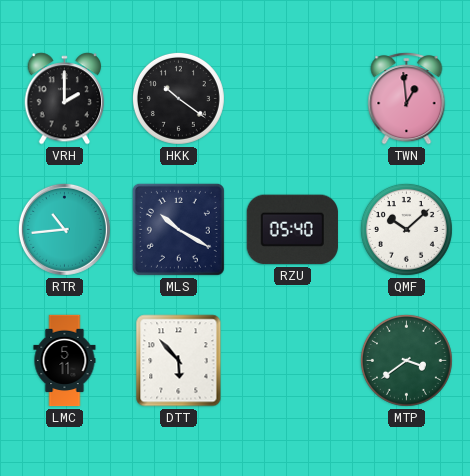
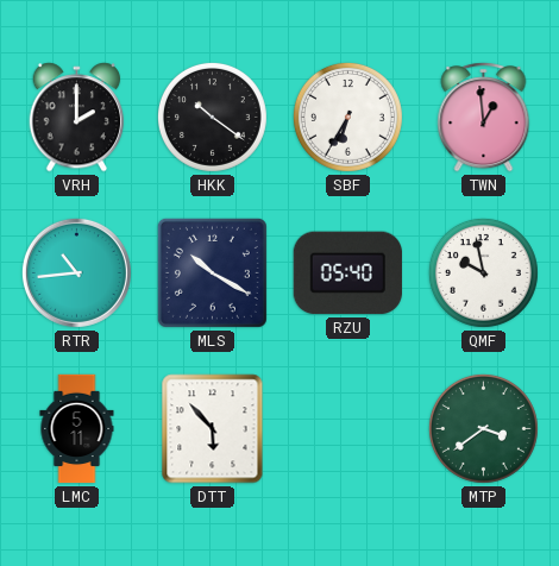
SBF: none -> 6:35
QMF: 10:08 -> 9:58
